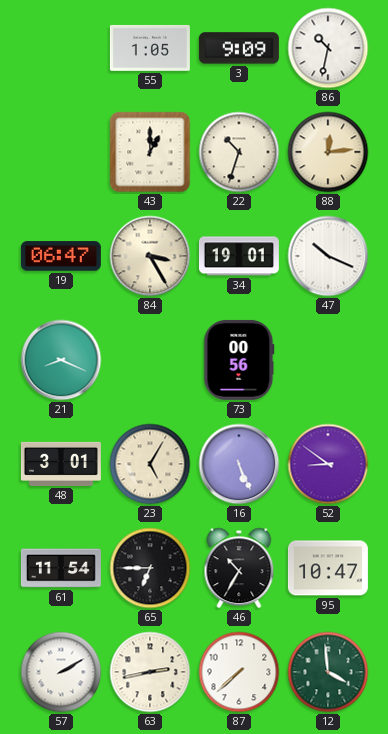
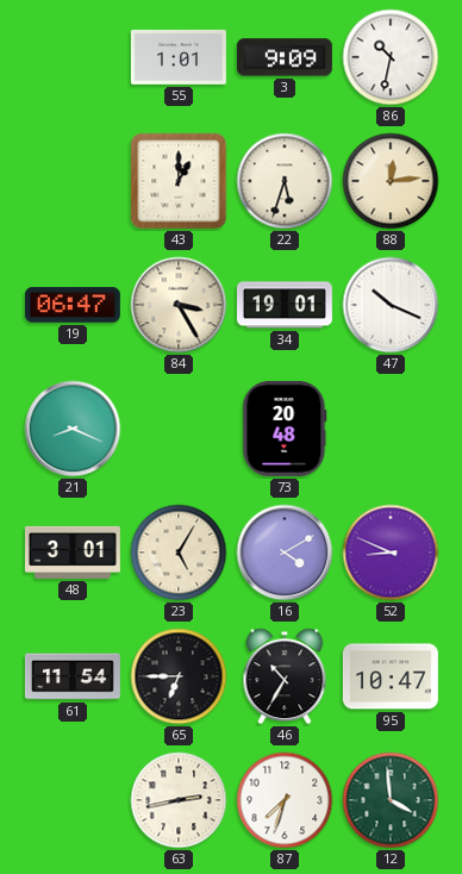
55: 1:05 -> 1:01
22: 10:33 -> 5:33
73: 00:56 -> 20:48
16: 5:26 -> 4:10
52: 8:51 -> 8:49
57: 2:10 -> none
87: 7:38 -> 7:33
